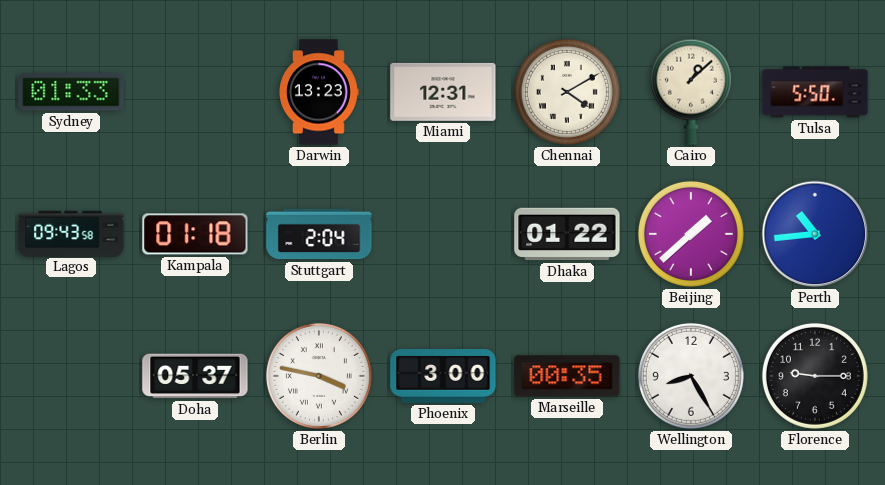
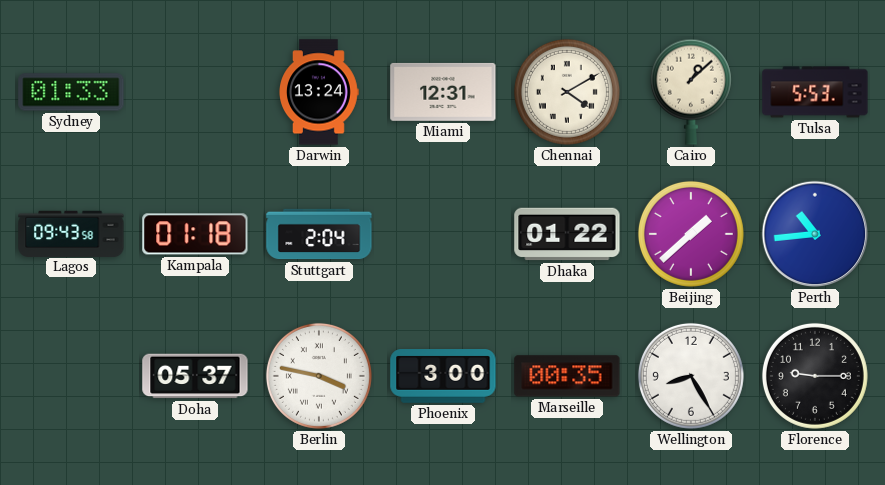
Darwin: 13:23 -> 13:24
Tulsa: 5:50 -> 5:53
